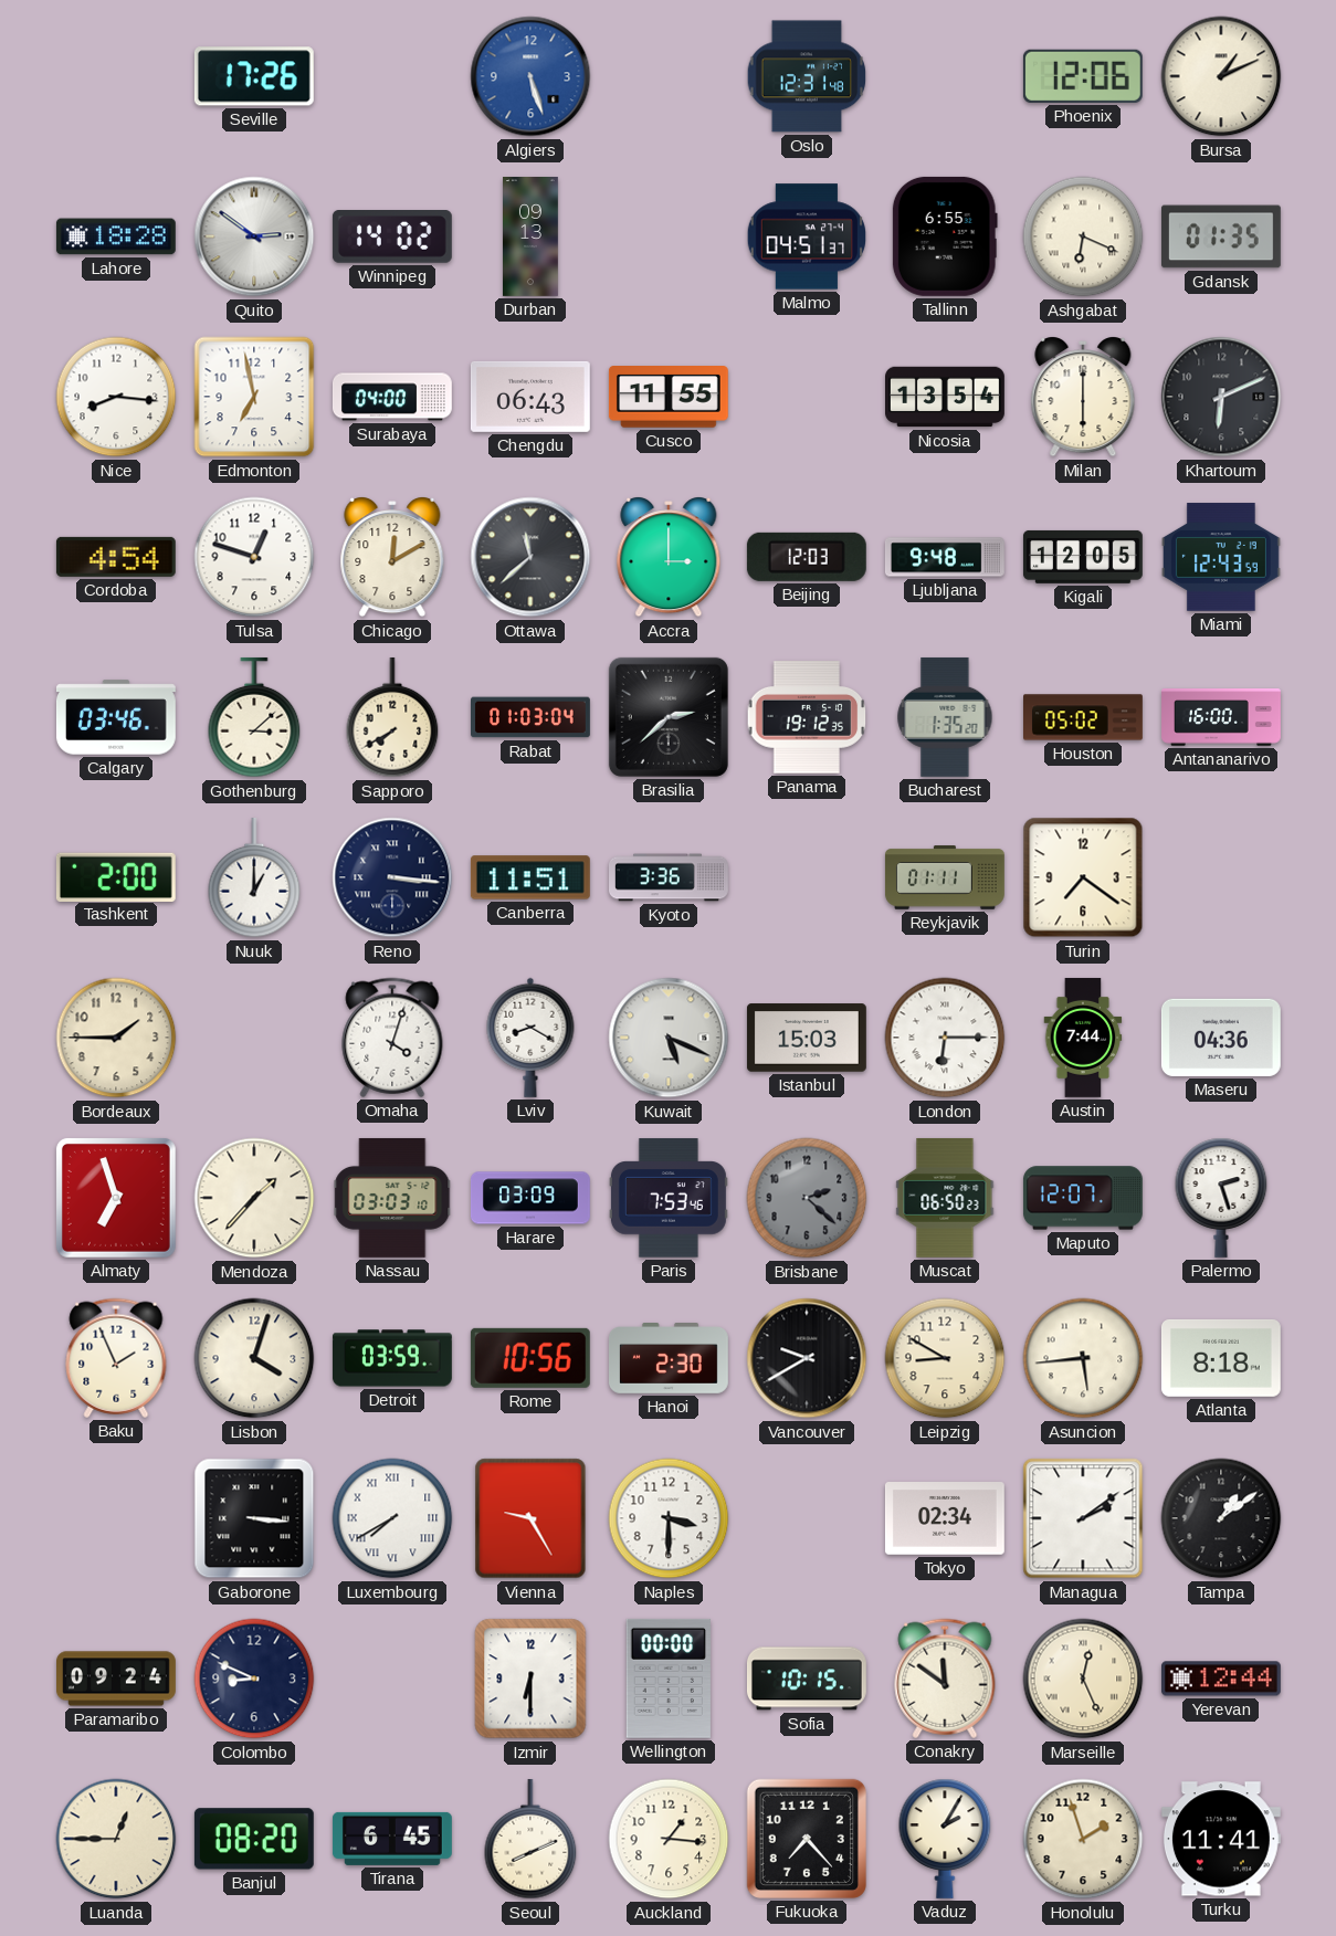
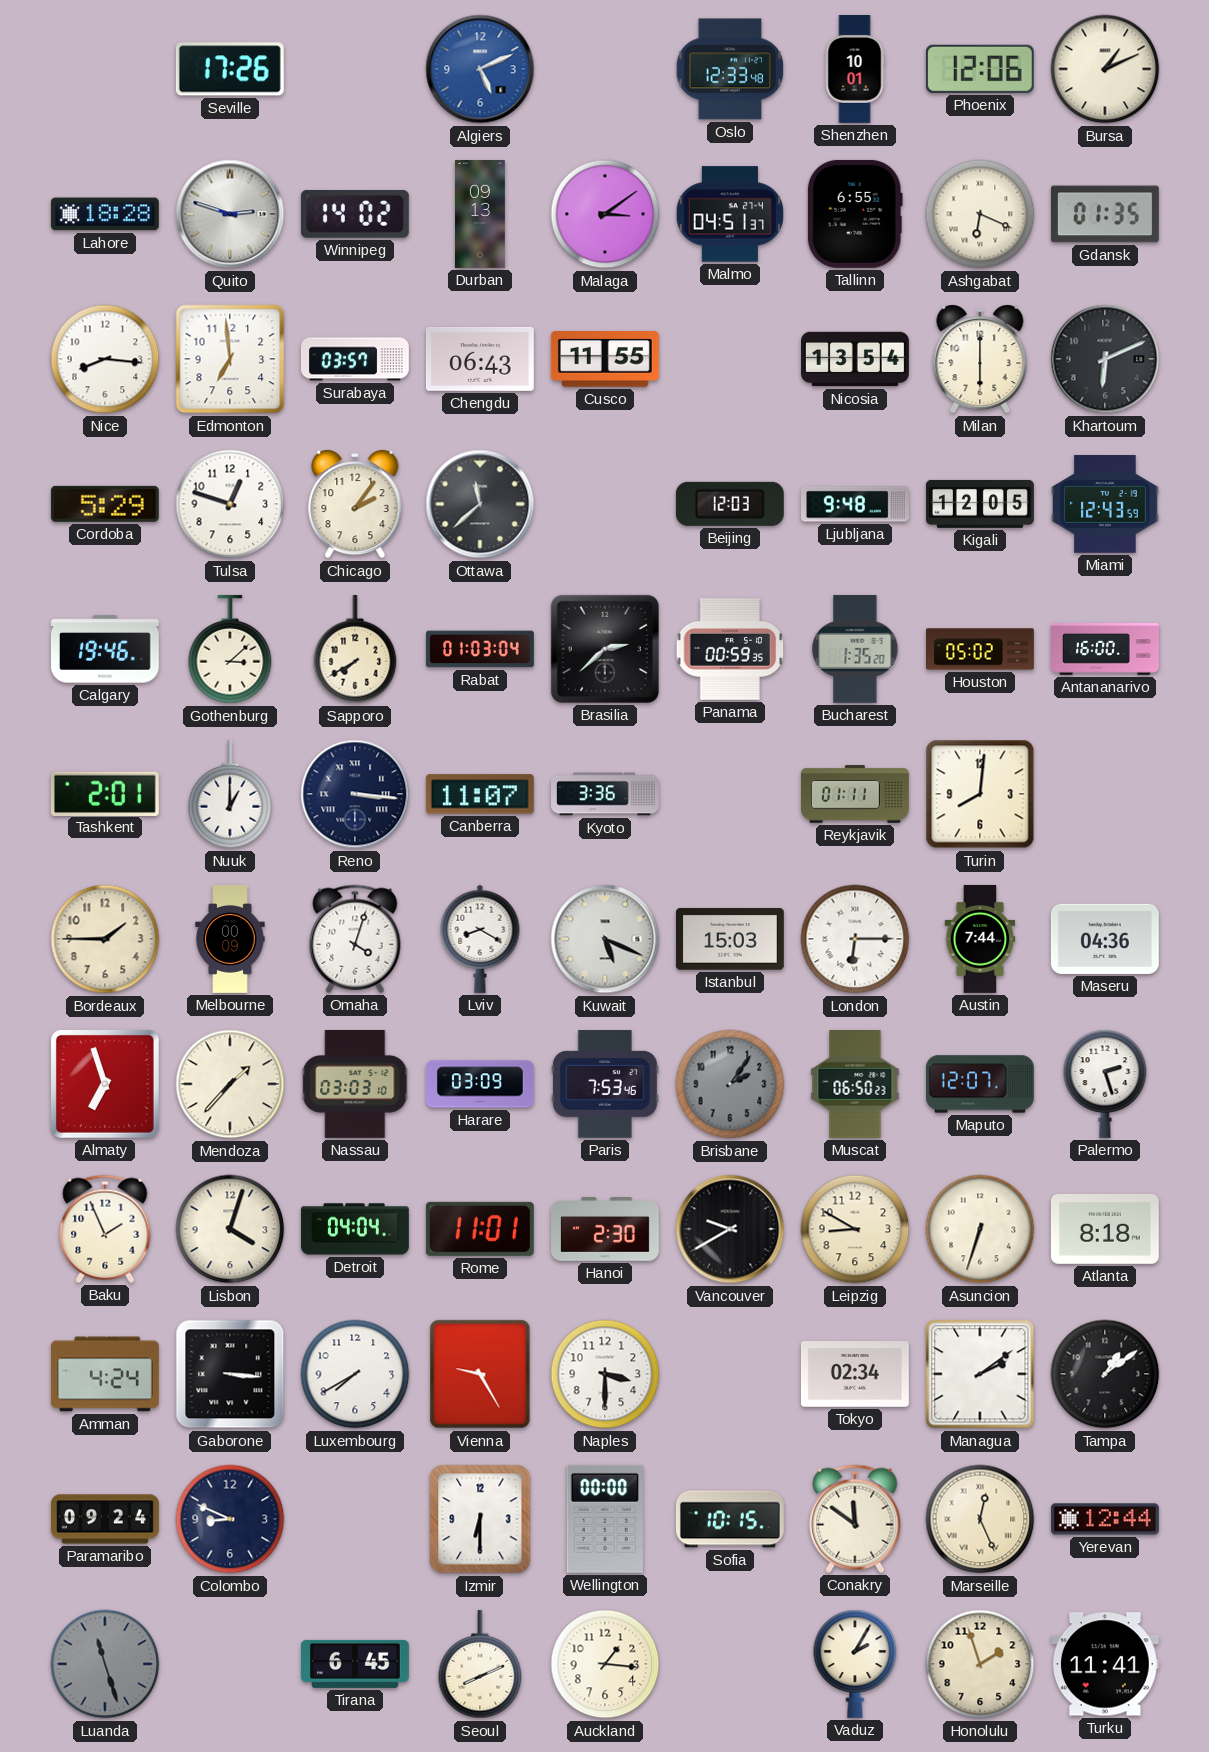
Algiers: 5:27 -> 5:11
Oslo: 12:31 -> 12:33
Shenzhen: none -> 10:01
Quito: 2:51 -> 2:48
Malaga: none -> 3:09
Edmonton: 6:58 -> 6:59
Surabaya: 04:00 -> 03:57
Cordoba: 4:54 -> 5:29
Chicago: 12:10 -> 2:06
Accra: 3:00 -> none
Calgary: 03:46 -> 19:46
Panama: 19:12 -> 00:59
Tashkent: 2:00 -> 2:01
Canberra: 11:51 -> 11:07
Turin: 7:21 -> 8:01
Melbourne: none -> 00:09
Brisbane: 2:22 -> 2:06
Detroit: 03:59 -> 04:04
Rome: 10:56 -> 11:01
Asuncion: 5:44 -> 6:33
Amman: none -> 4:24
Luxembourg numerals: Roman -> Arabic
Luanda: 12:45 -> 11:27
Luanda dial: cream -> grey
Banjul: 08:20 -> none
Fukuoka: 7:23 -> none
